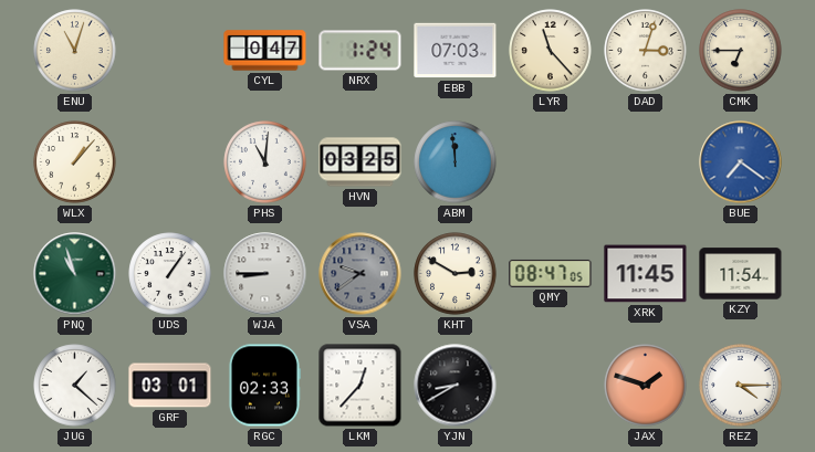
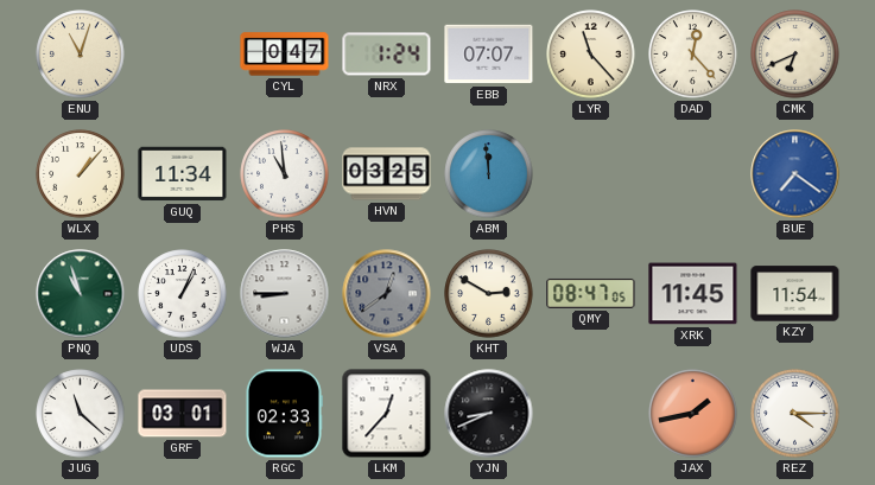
EBB: 07:03 -> 07:07
DAD: 3:03 -> 12:23
CMK: 6:45 -> 6:41
GUQ: none -> 11:34
PHS: 11:01 -> 10:59
UDS: 1:06 -> 1:04
VSA: 9:39 -> 12:39
JUG: 1:22 -> 11:22
YJN: 8:40 -> 8:41
JAX: 1:48 -> 1:43
